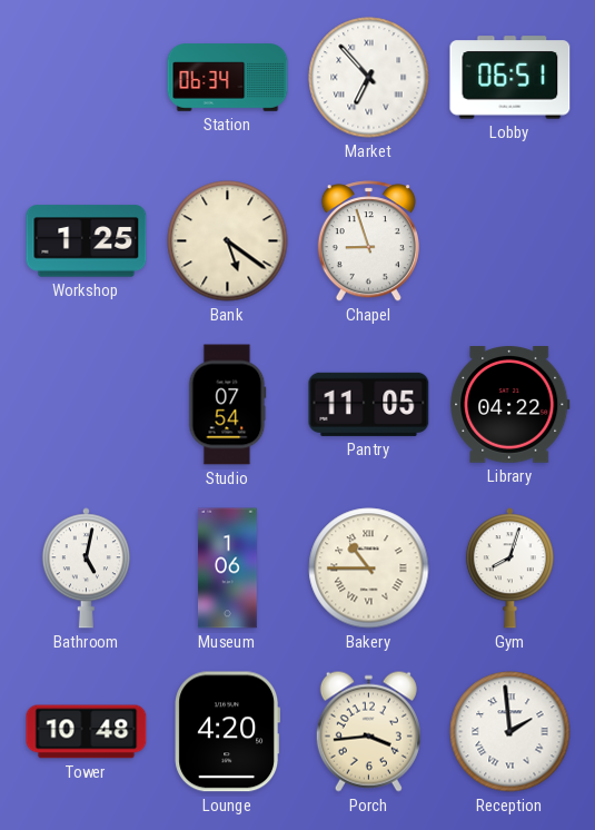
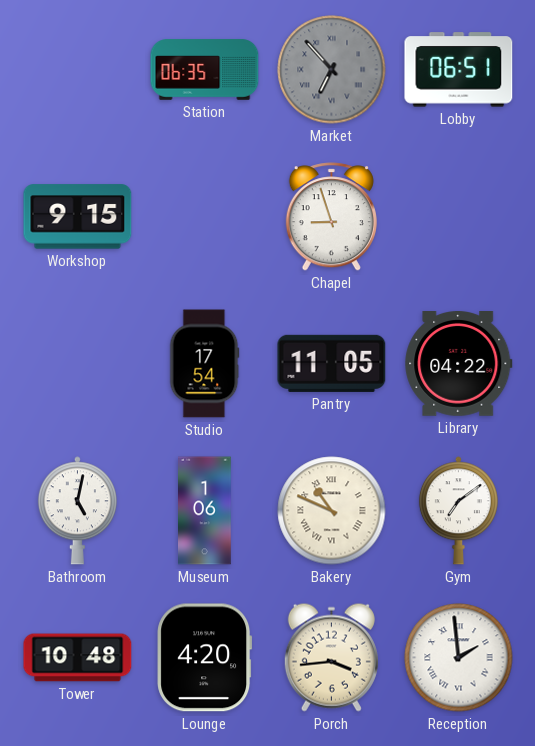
Station: 06:34 -> 06:35
Market dial: white -> grey
Workshop: 1:25 -> 9:15
Bank: 5:21 -> none
Studio: 07:54 -> 17:54
Bakery: 10:45 -> 10:49
Gym: 8:03 -> 7:09
